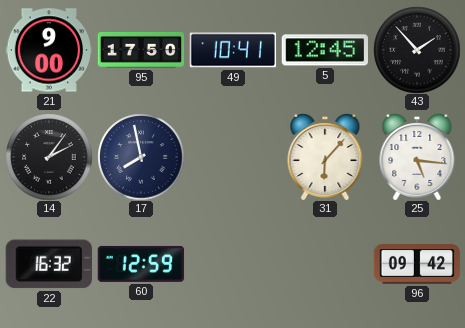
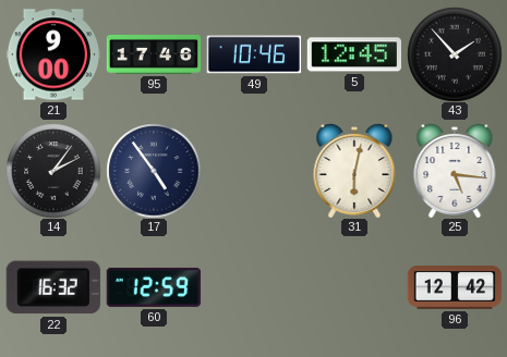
95: 17:50 -> 17:46
49: 10:41 -> 10:46
17: 7:58 -> 4:54
31: 6:07 -> 6:02
96: 09:42 -> 12:42
